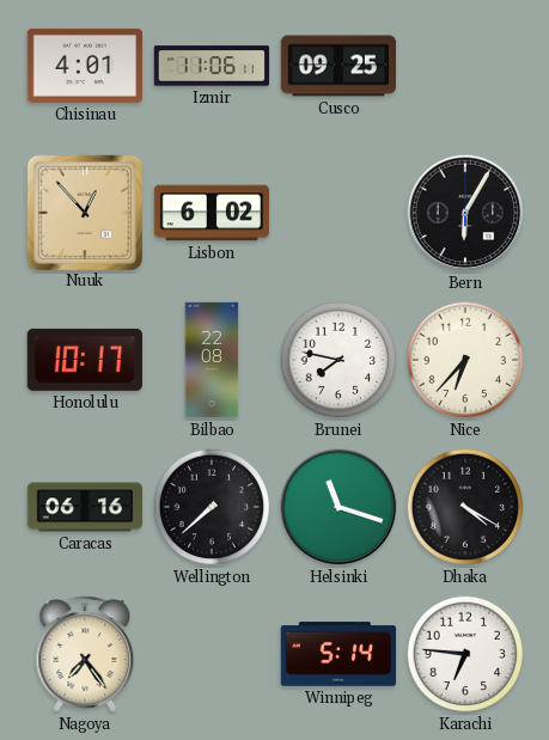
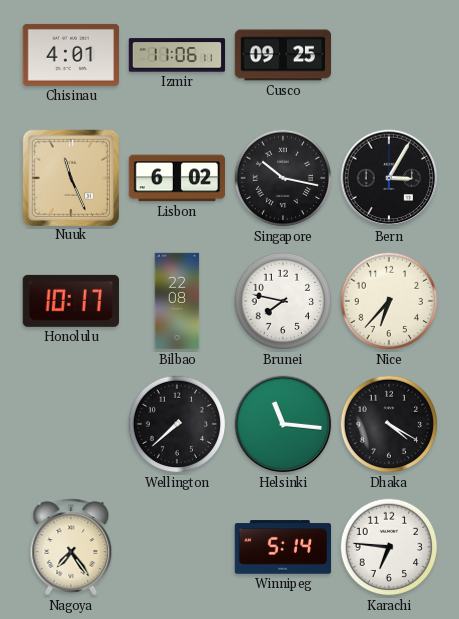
Nuuk: 12:53 -> 11:26
Singapore: none -> 10:17
Bern: 6:05 -> 3:05
Caracas: 06:16 -> none
Helsinki: 11:18 -> 11:16
